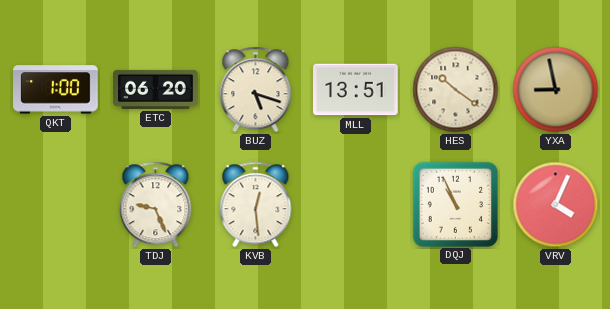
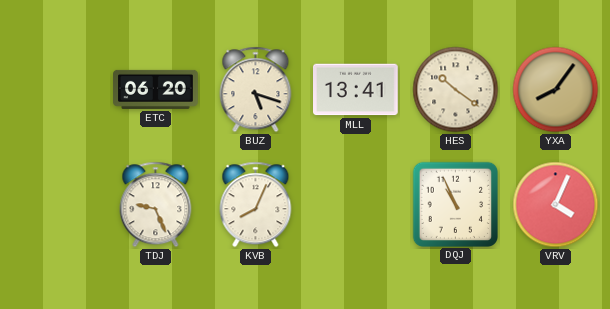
QKT: 1:00 -> none
MLL: 13:51 -> 13:41
YXA: 8:58 -> 8:06
KVB: 12:29 -> 8:04
